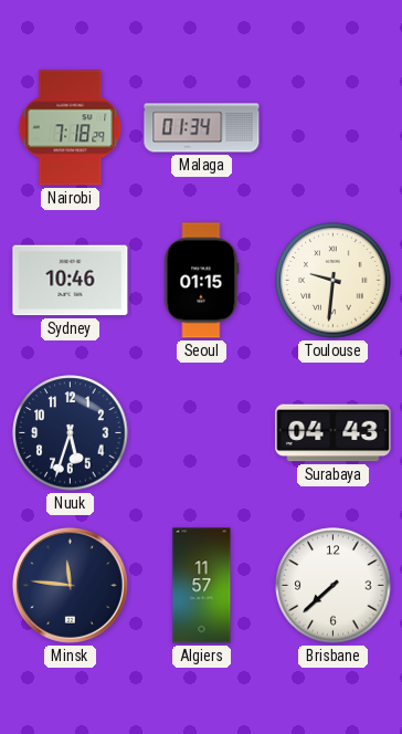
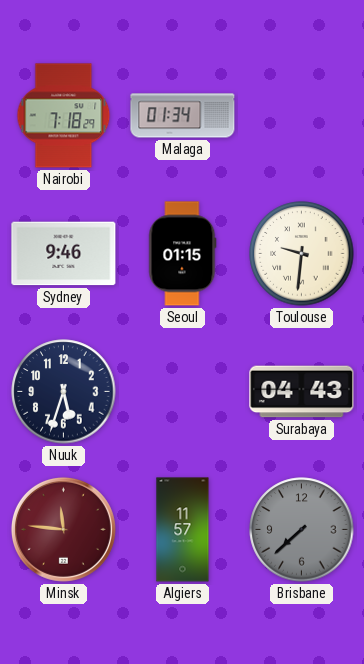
Sydney: 10:46 -> 9:46
Minsk dial: navy -> burgundy
Brisbane dial: white -> grey
